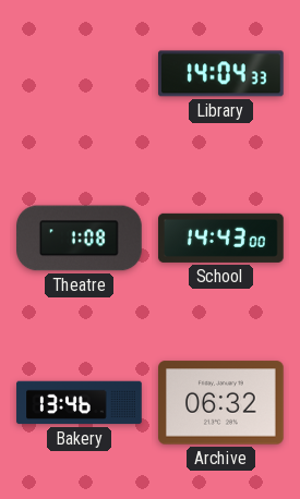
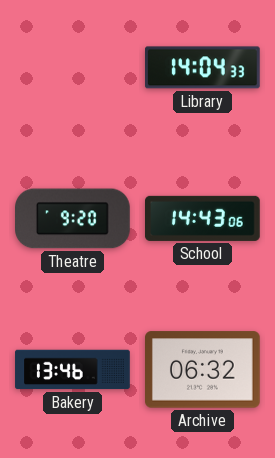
Theatre: 1:08 -> 9:20
School: 14:43:00 -> 14:43:06
